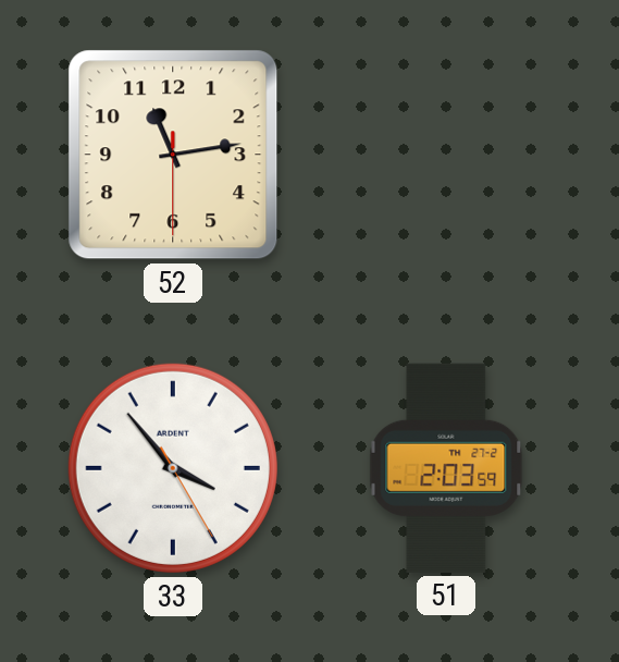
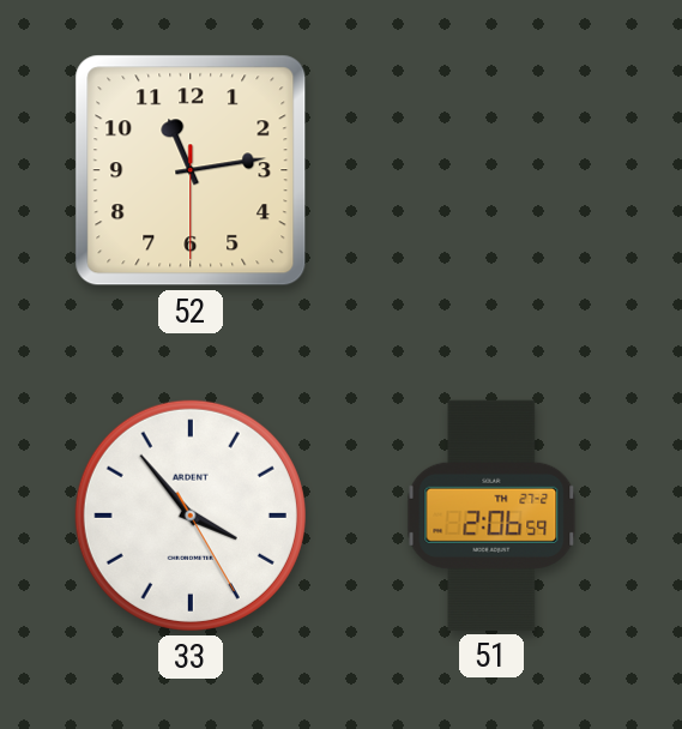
51: 2:03 -> 2:06
